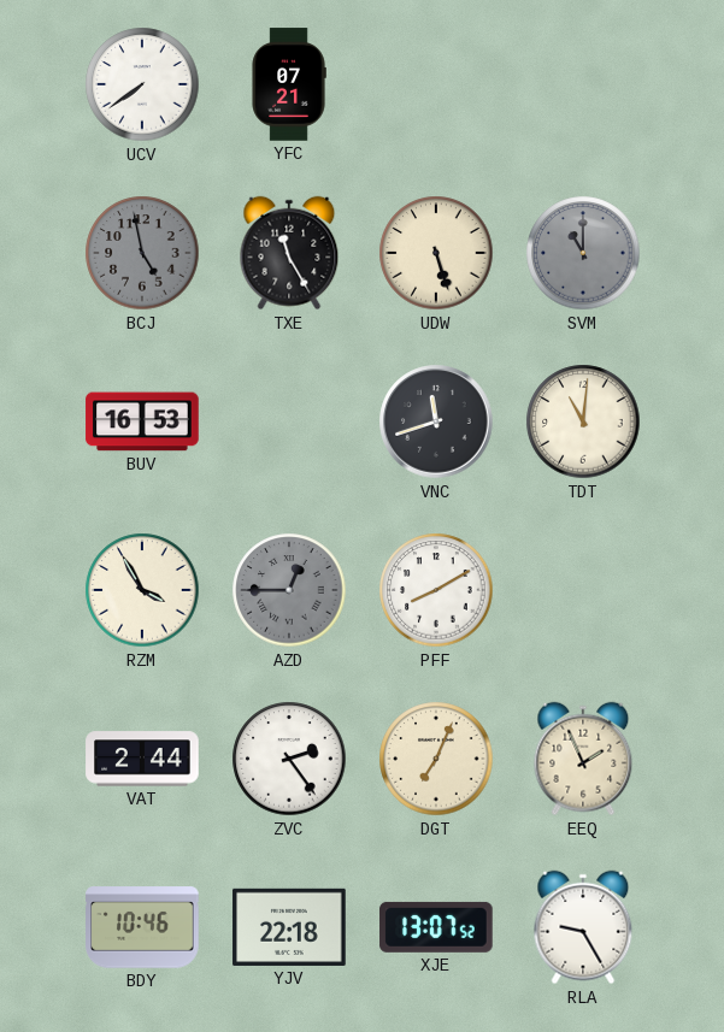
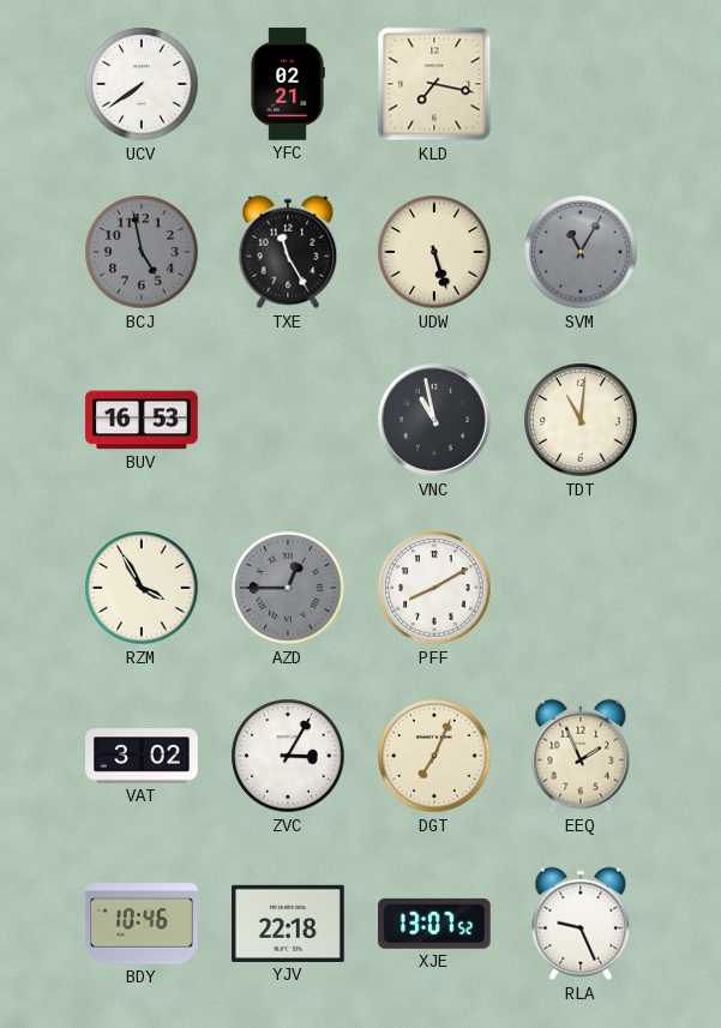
YFC: 07:21 -> 02:21
KLD: none -> 7:17
SVM: 11:00 -> 11:05
VNC: 11:42 -> 10:58
VAT: 2:44 -> 3:02
ZVC: 2:24 -> 3:05
RLA: 9:25 -> 9:26
